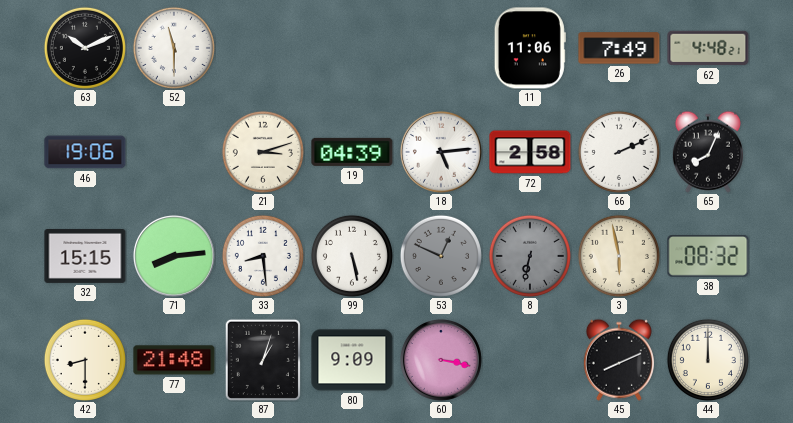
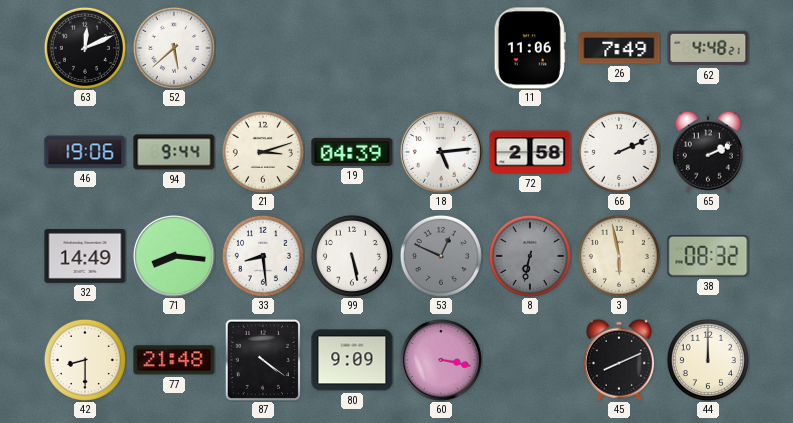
63: 10:11 -> 12:11
52: 11:30 -> 5:38
94: none -> 9:44
65: 8:04 -> 2:11
32: 15:15 -> 14:49
71: 8:14 -> 8:16
87: 1:03 -> 4:21
